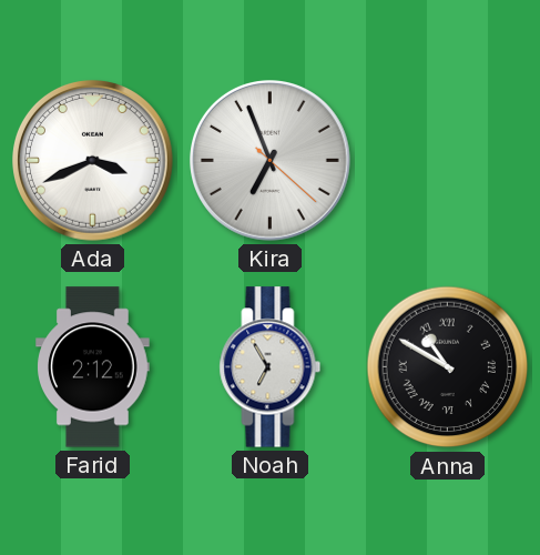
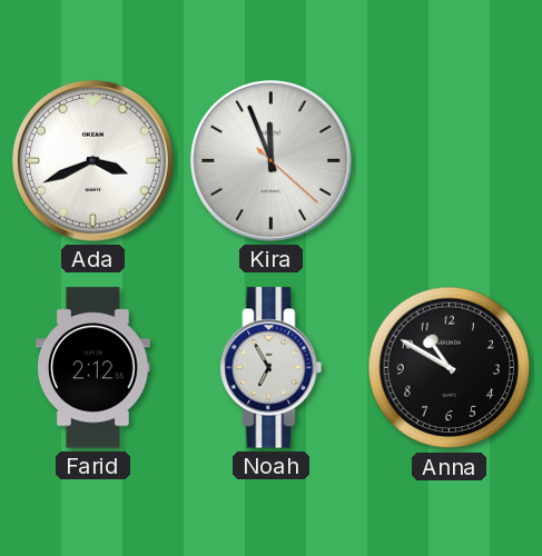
Kira: 6:56 -> 11:56
Anna numerals: Roman -> Arabic
